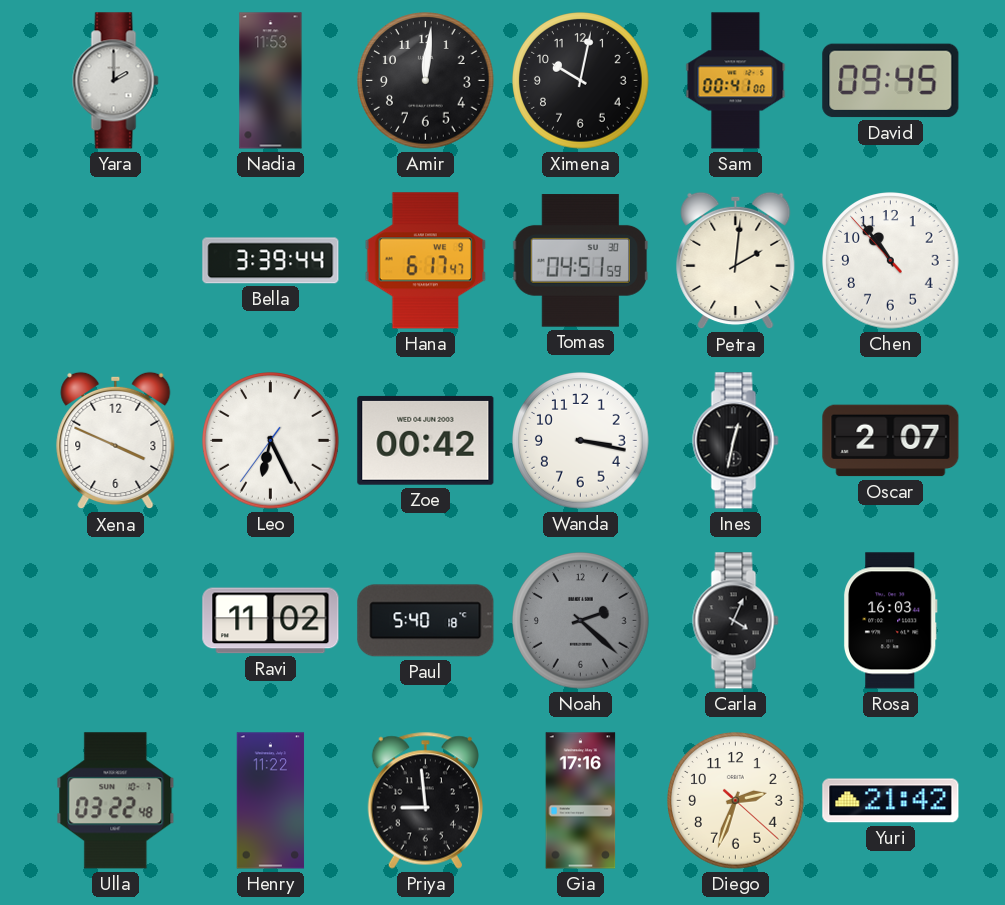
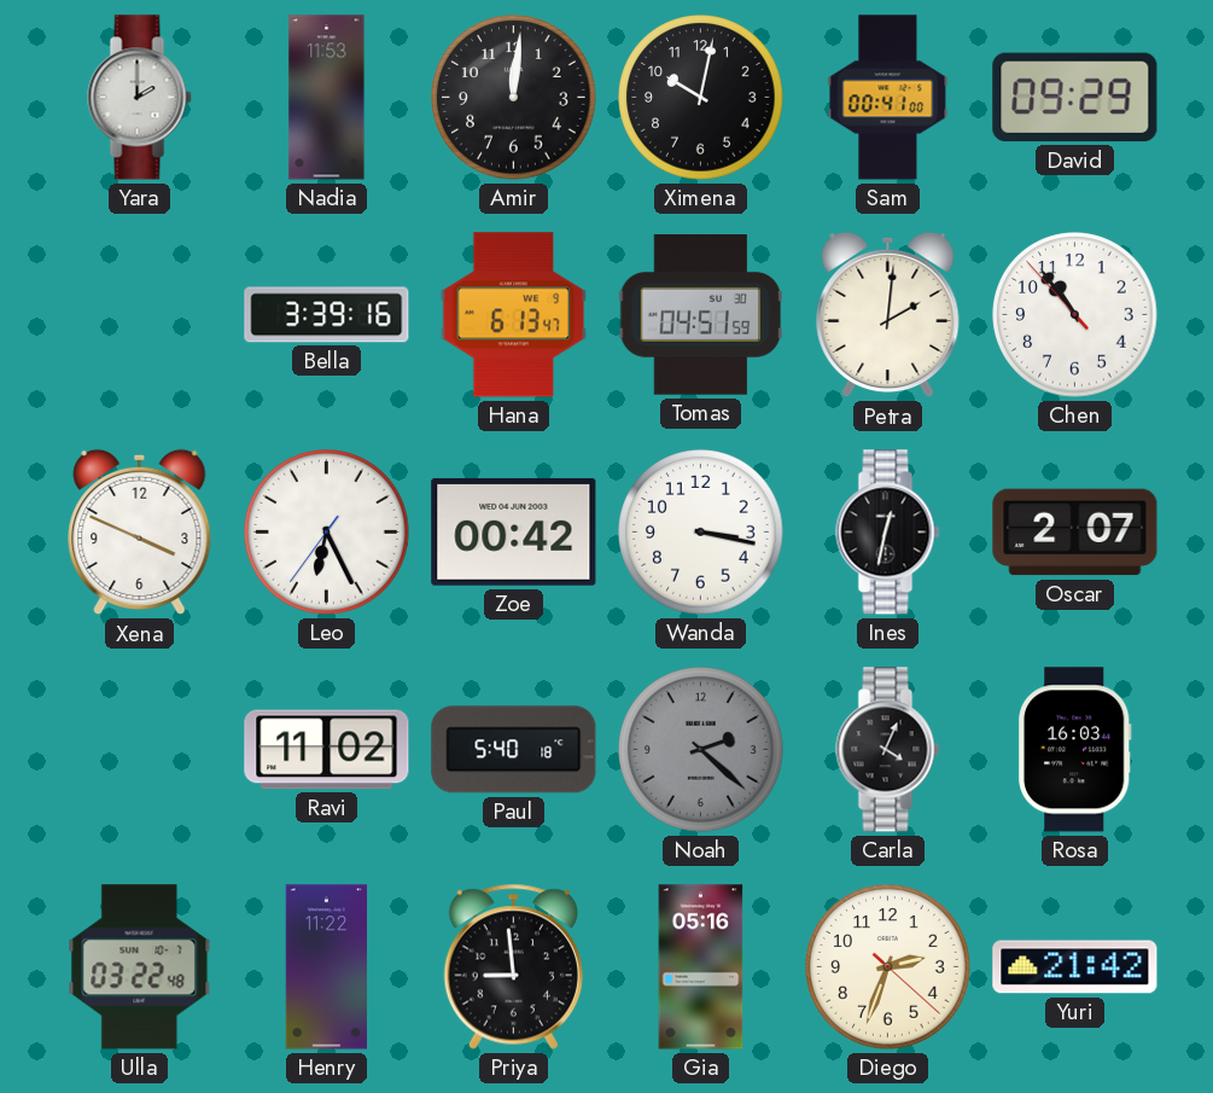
David: 09:45 -> 09:29
Bella: 3:39:44 -> 3:39:16
Hana: 6:17 -> 6:13
Gia: 17:16 -> 05:16
